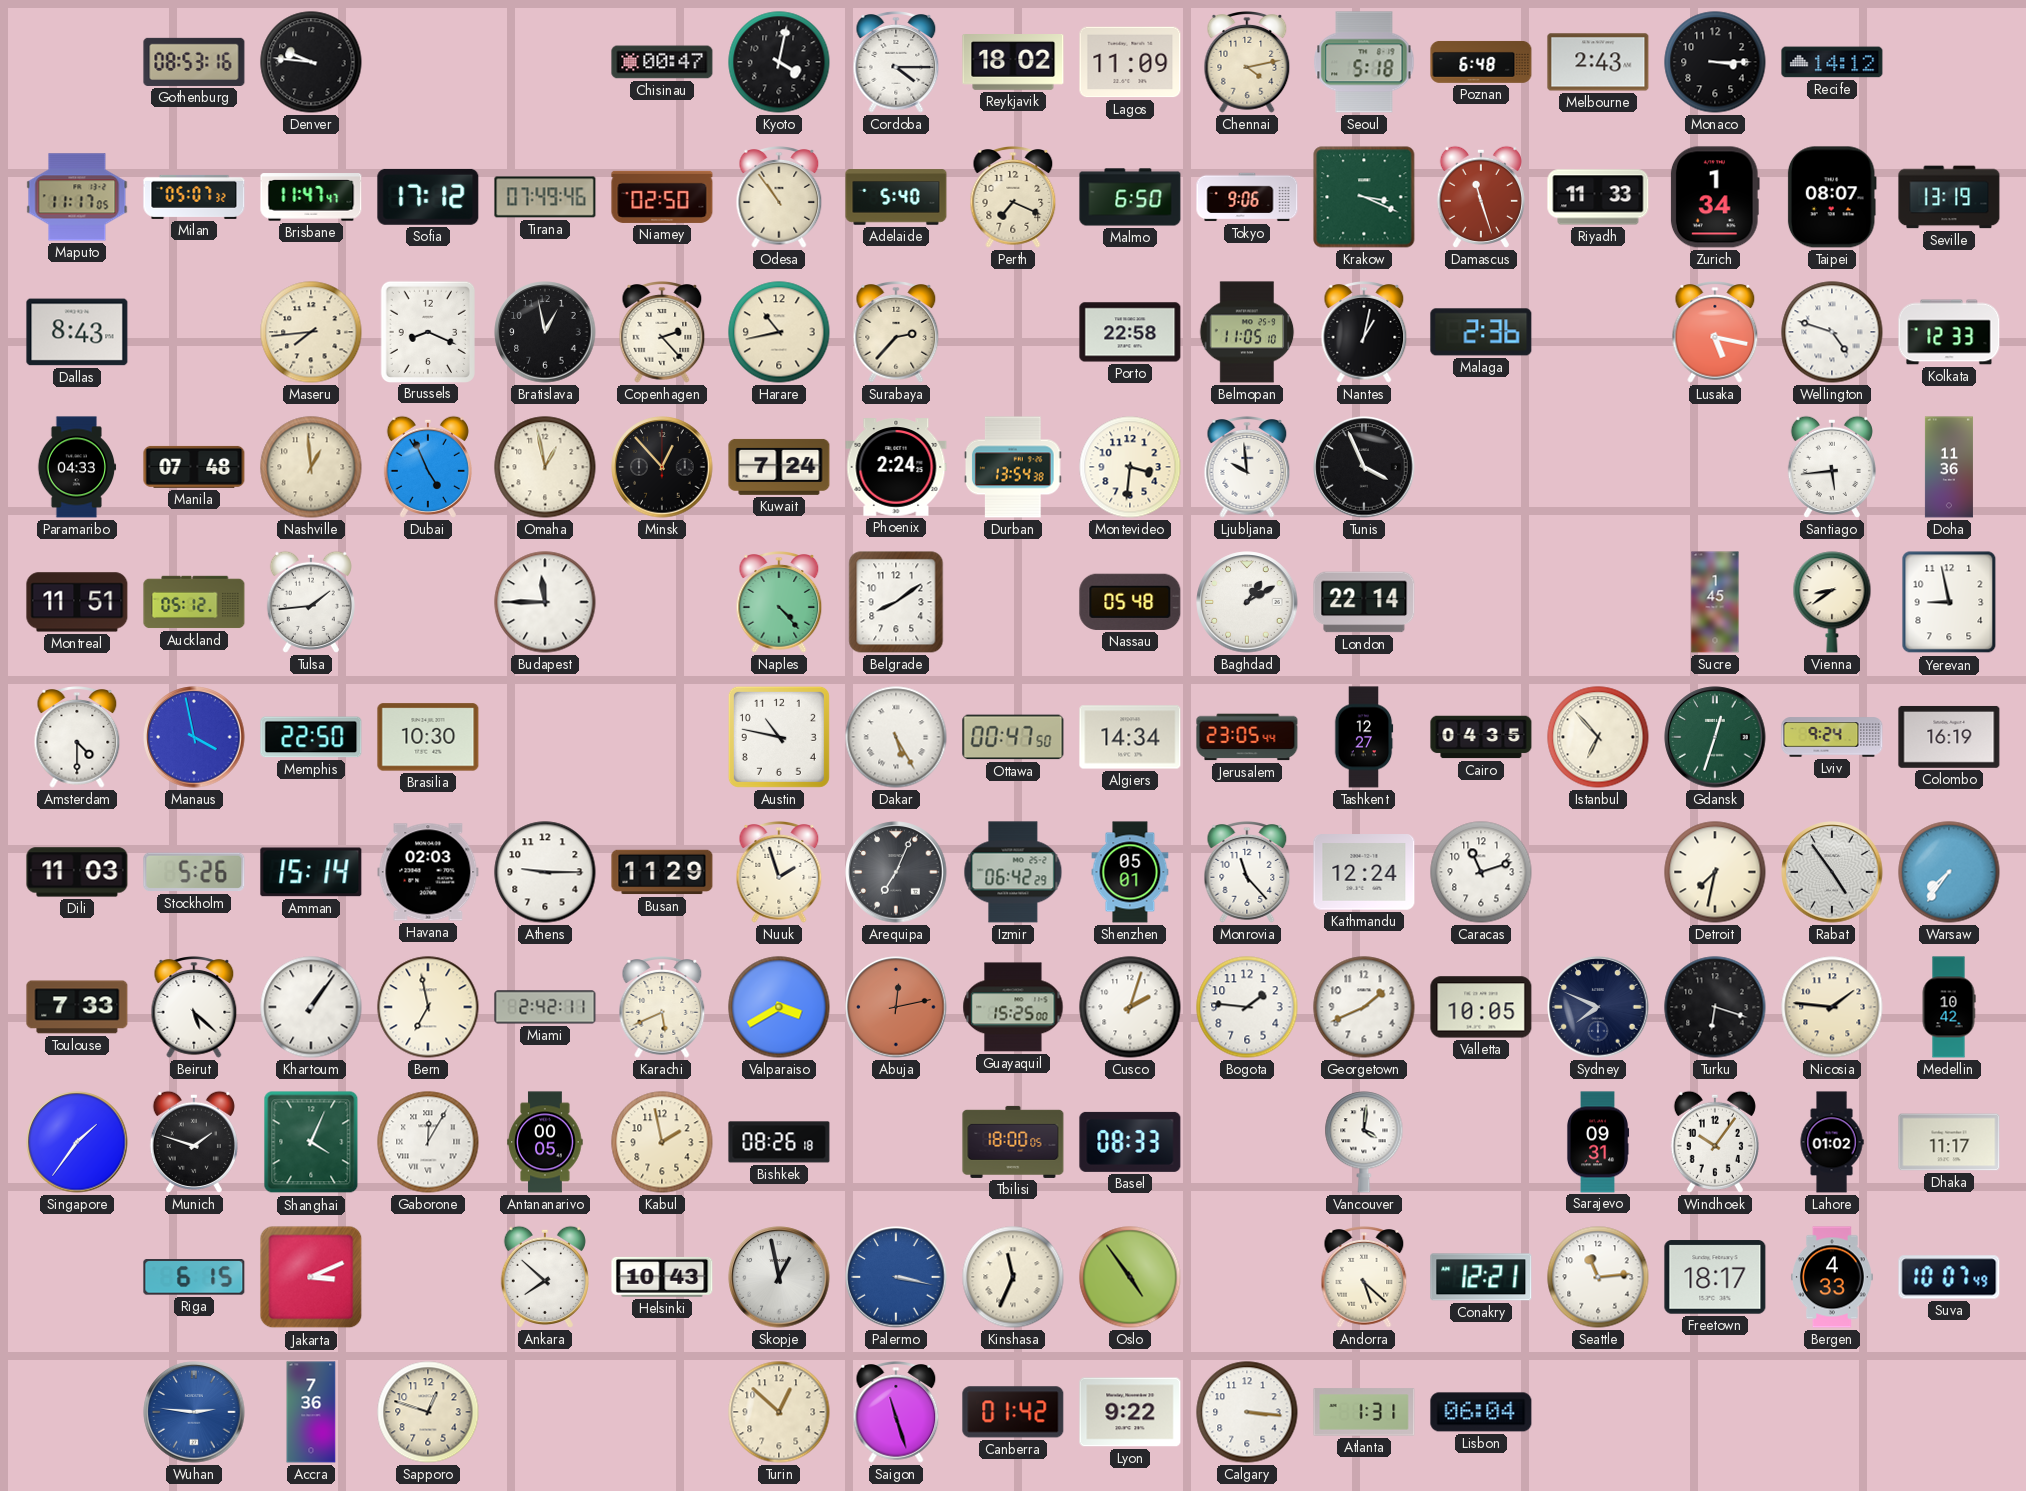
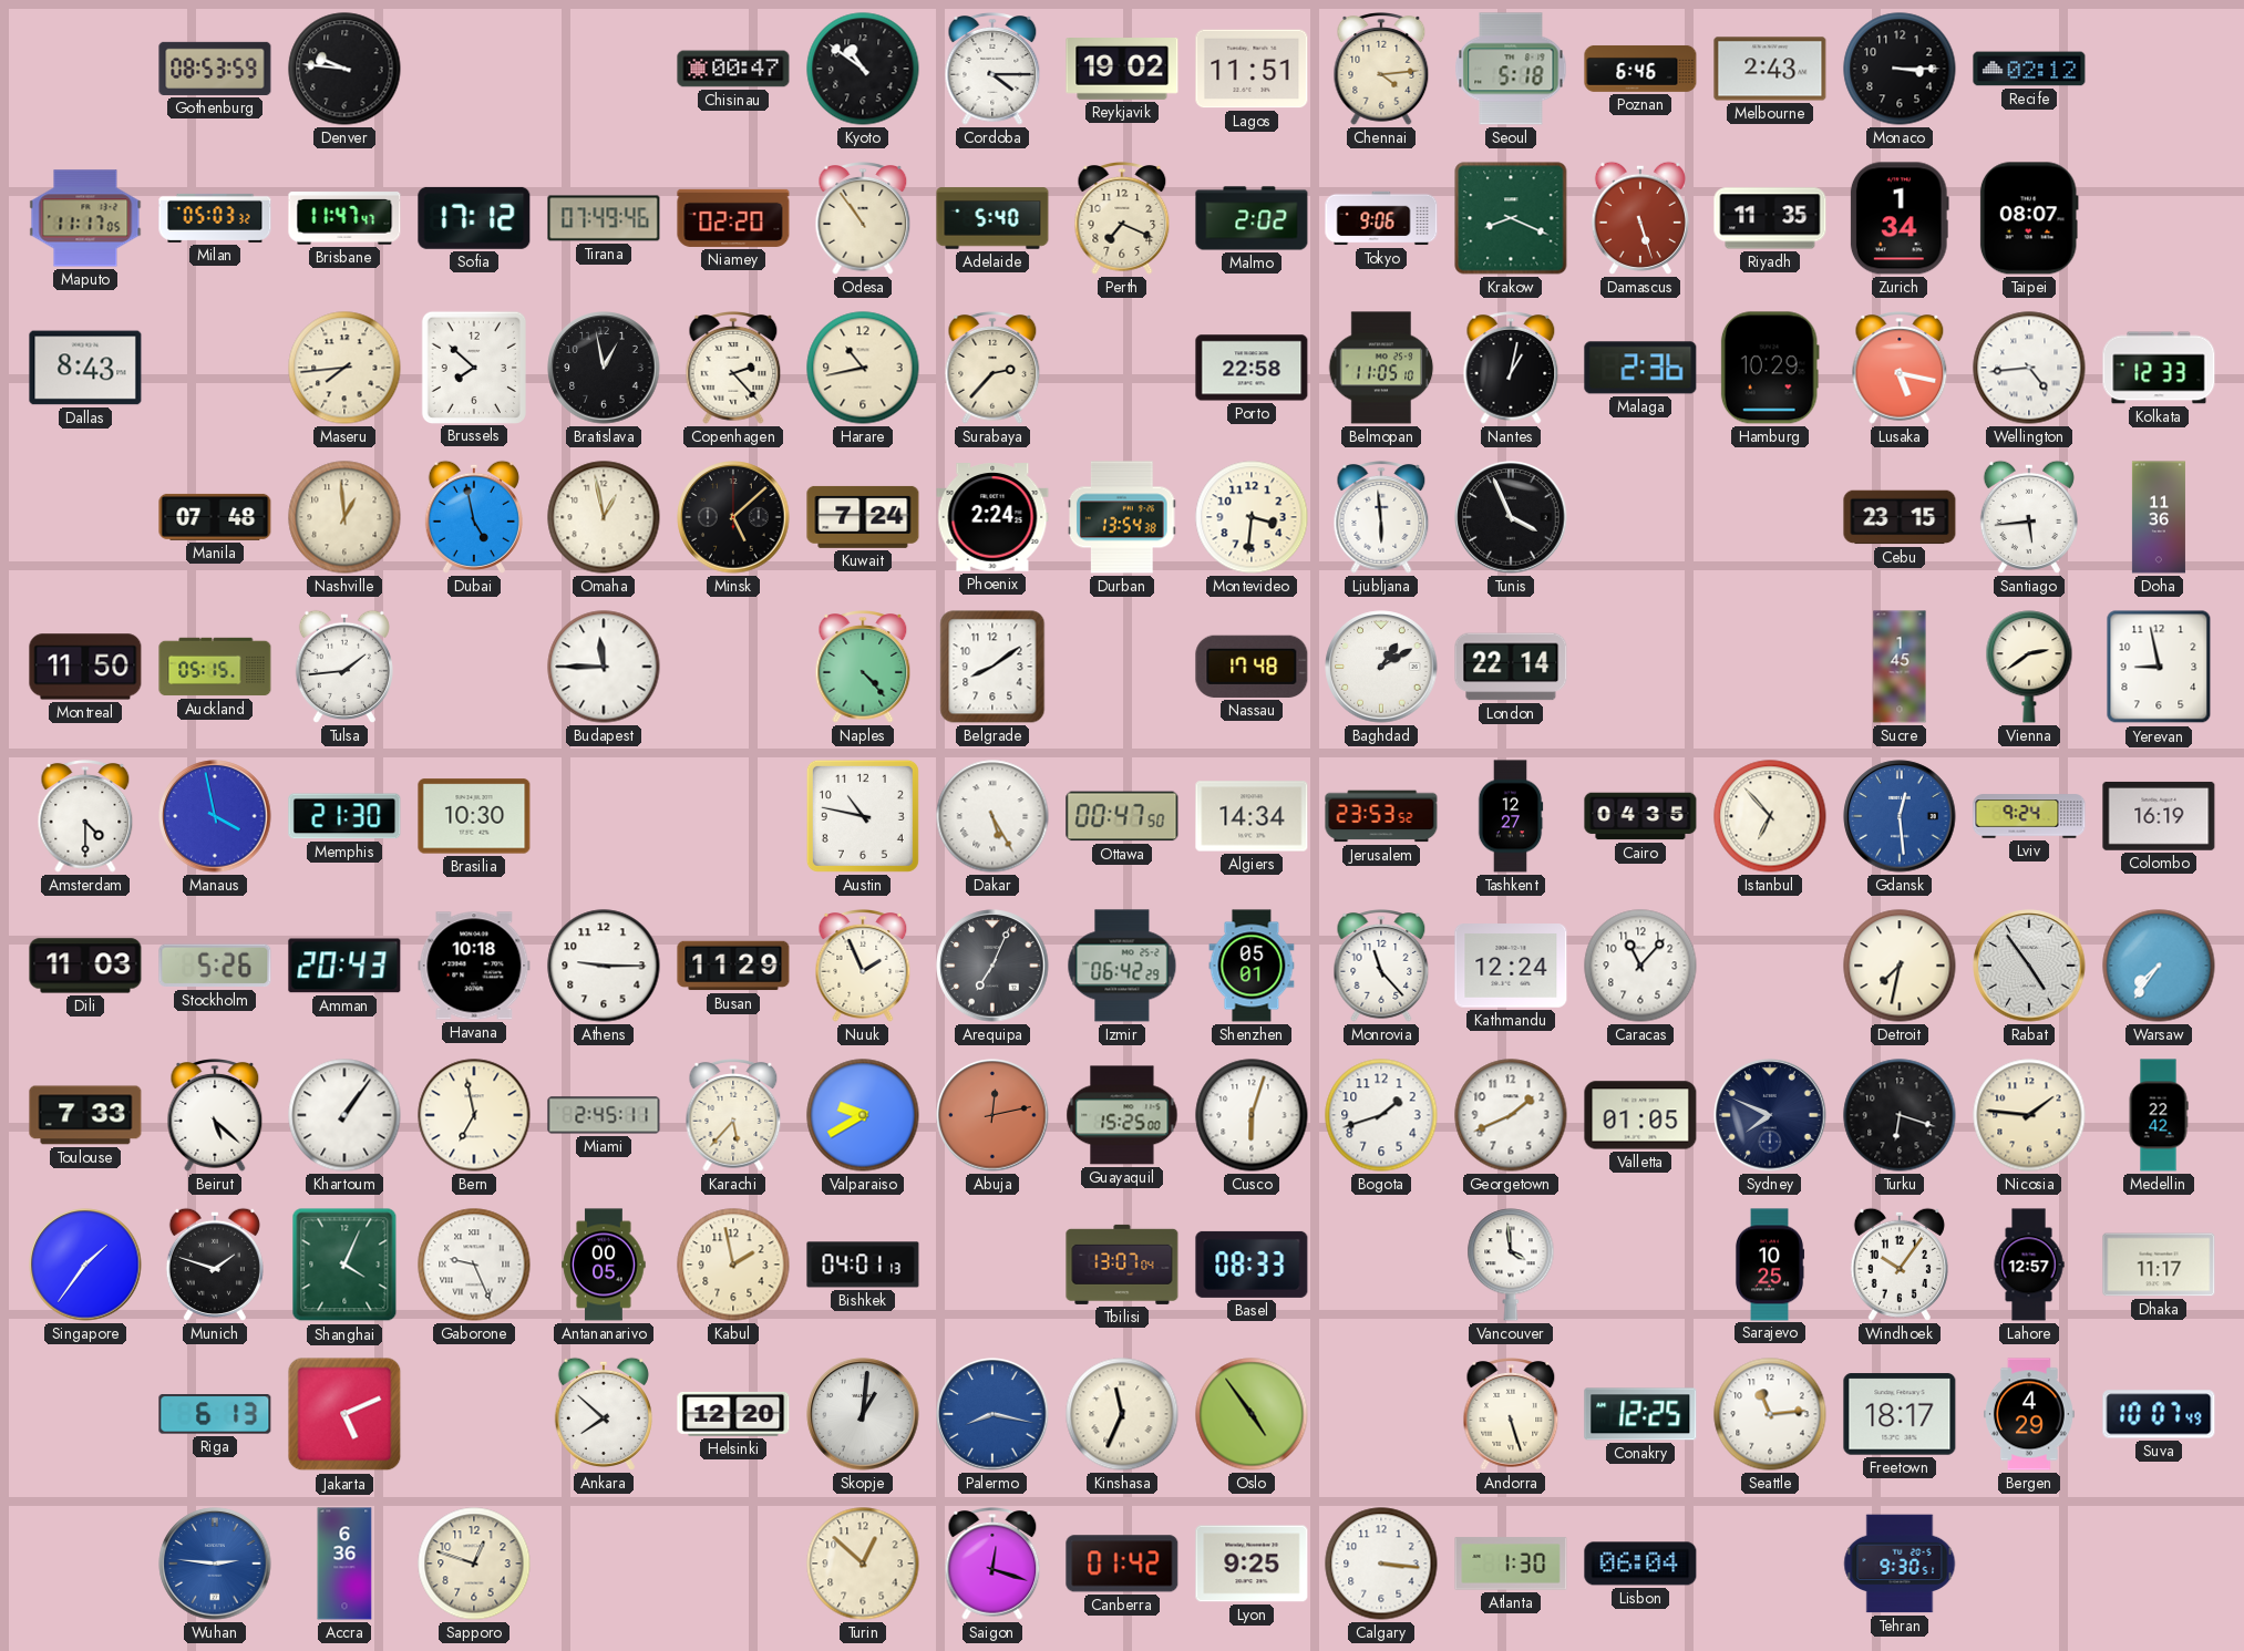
Gothenburg: 08:53:16 -> 08:53:59
Kyoto: 4:02 -> 10:51
Reykjavik: 18:02 -> 19:02
Lagos: 11:09 -> 11:51
Chennai: 4:13 -> 4:14
Poznan: 6:48 -> 6:46
Recife: 14:12 -> 02:12
Milan: 05:07 -> 05:03
Niamey: 02:50 -> 02:20
Malmo: 6:50 -> 2:02
Krakow: 3:19 -> 8:19
Damascus: 11:27 -> 5:27
Riyadh: 11:33 -> 11:35
Seville: 13:19 -> none
Brussels: 8:19 -> 7:52
Hamburg: none -> 10:29
Wellington: 4:48 -> 4:44
Paramaribo: 04:33 -> none
Dubai: 4:56 -> 4:58
Minsk: 12:53 -> 5:08
Ljubljana: 9:59 -> 5:59
Cebu: none -> 23:15
Montreal: 11:51 -> 11:50
Auckland: 05:12 -> 05:15
Nassau: 05:48 -> 17:48
Vienna: 8:39 -> 2:39
Memphis: 22:50 -> 21:30
Jerusalem: 23:05 -> 23:53
Gdansk: 12:33 -> 12:29
Gdansk dial: green -> blue
Amman: 15:14 -> 20:43
Havana: 02:03 -> 10:18
Nuuk: 1:57 -> 1:56
Caracas: 11:12 -> 11:07
Miami: 2:42 -> 2:45
Karachi: 5:41 -> 5:37
Valparaiso: 3:40 -> 9:40
Cusco: 2:03 -> 6:03
Bogota: 1:46 -> 1:42
Valletta: 10:05 -> 01:05
Medellin: 10:42 -> 22:42
Gaborone: 12:05 -> 9:26
Bishkek: 08:26 -> 04:01
Tbilisi: 18:00 -> 13:07
Vancouver: 4:01 -> 3:59
Sarajevo: 09:31 -> 10:25
Lahore: 01:02 -> 12:57
Riga: 6:15 -> 6:13
Jakarta: 3:11 -> 5:11
Helsinki: 10:43 -> 12:20
Skopje: 12:58 -> 1:01
Palermo: 3:17 -> 8:17
Andorra: 5:22 -> 5:27
Conakry: 12:21 -> 12:25
Bergen: 4:33 -> 4:29
Accra: 7:36 -> 6:36
Saigon: 11:27 -> 12:18
Lyon: 9:22 -> 9:25
Atlanta: 1:31 -> 1:30
Tehran: none -> 9:30
